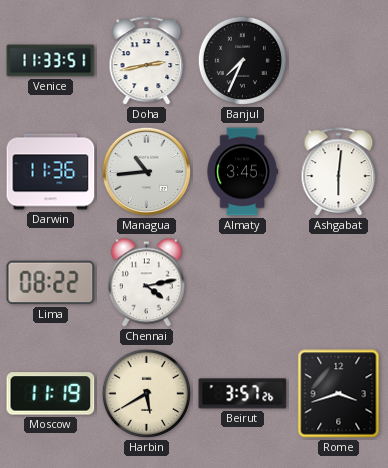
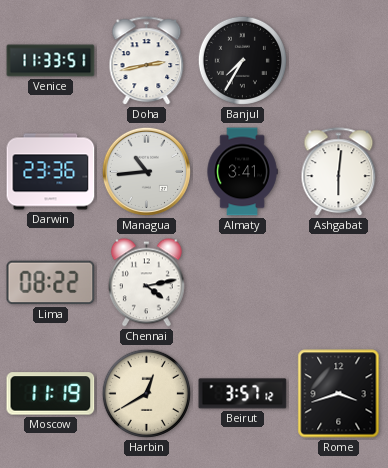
Banjul: 7:34 -> 7:35
Darwin: 11:36 -> 23:36
Almaty: 3:45 -> 3:41
Harbin: 5:40 -> 12:40
Beirut: 3:57:26 -> 3:57:12
